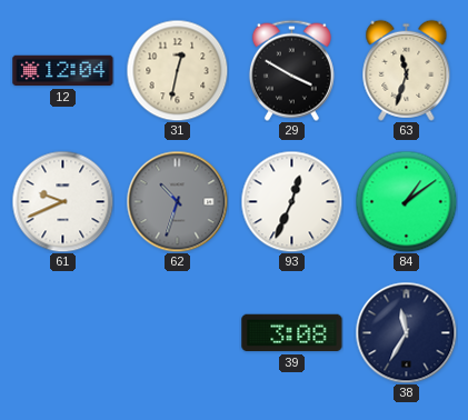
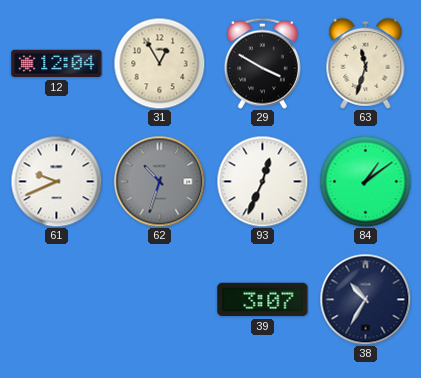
31: 12:32 -> 12:55
39: 3:08 -> 3:07
38: 11:35 -> 10:35
